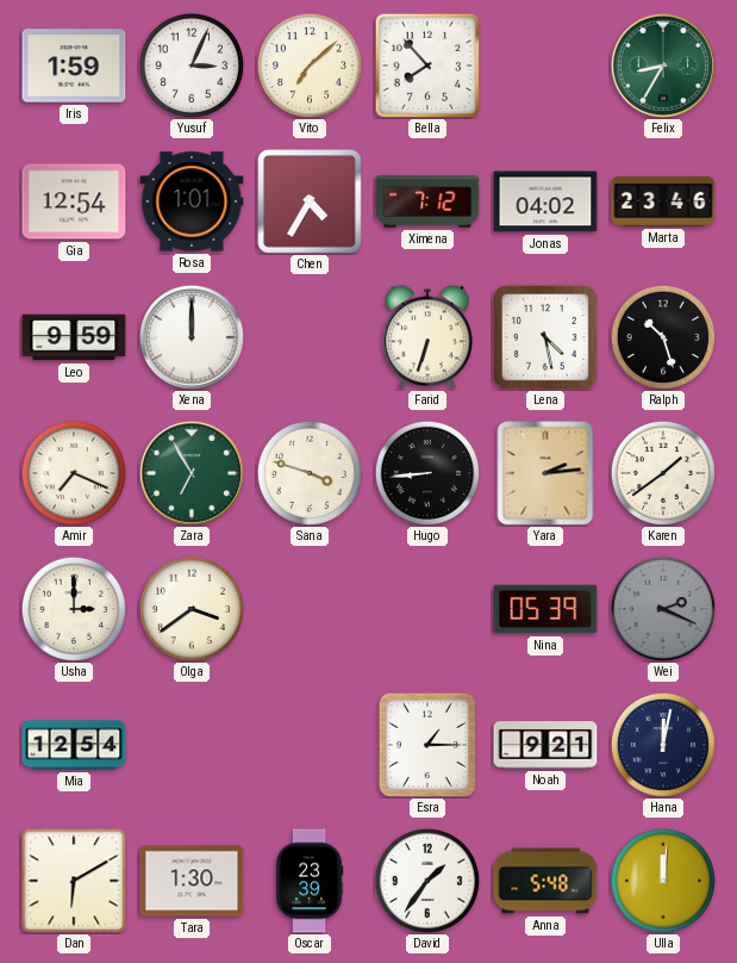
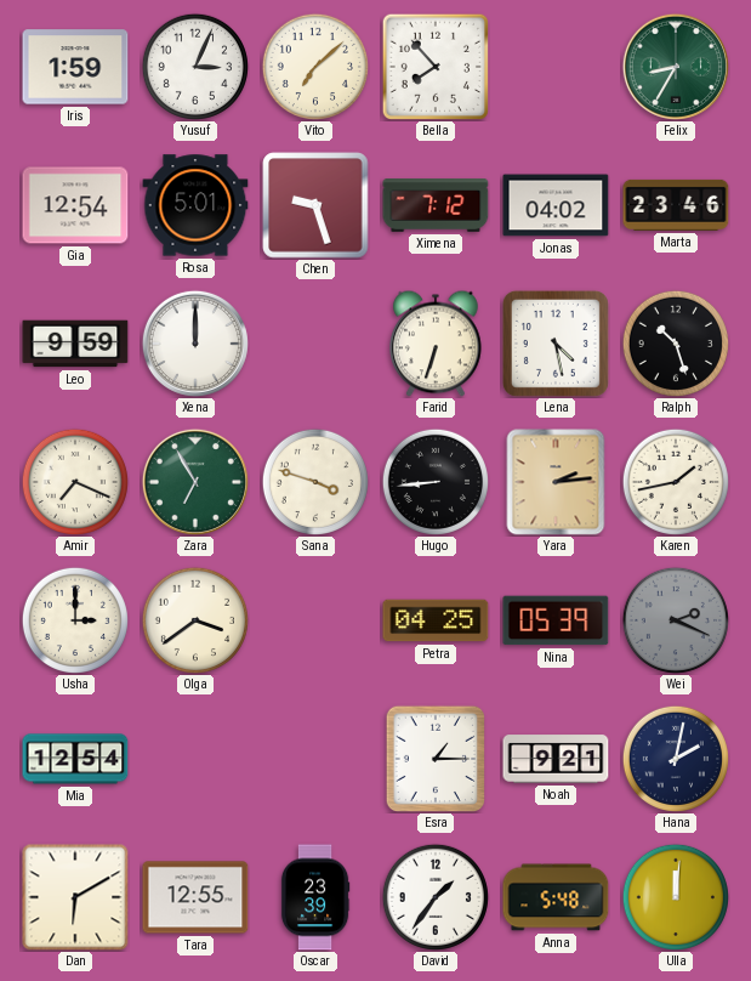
Rosa: 1:01 -> 5:01
Chen: 4:35 -> 9:27
Karen: 1:39 -> 1:43
Petra: none -> 04:25
Hana: 12:02 -> 2:02
Tara: 1:30 -> 12:55
